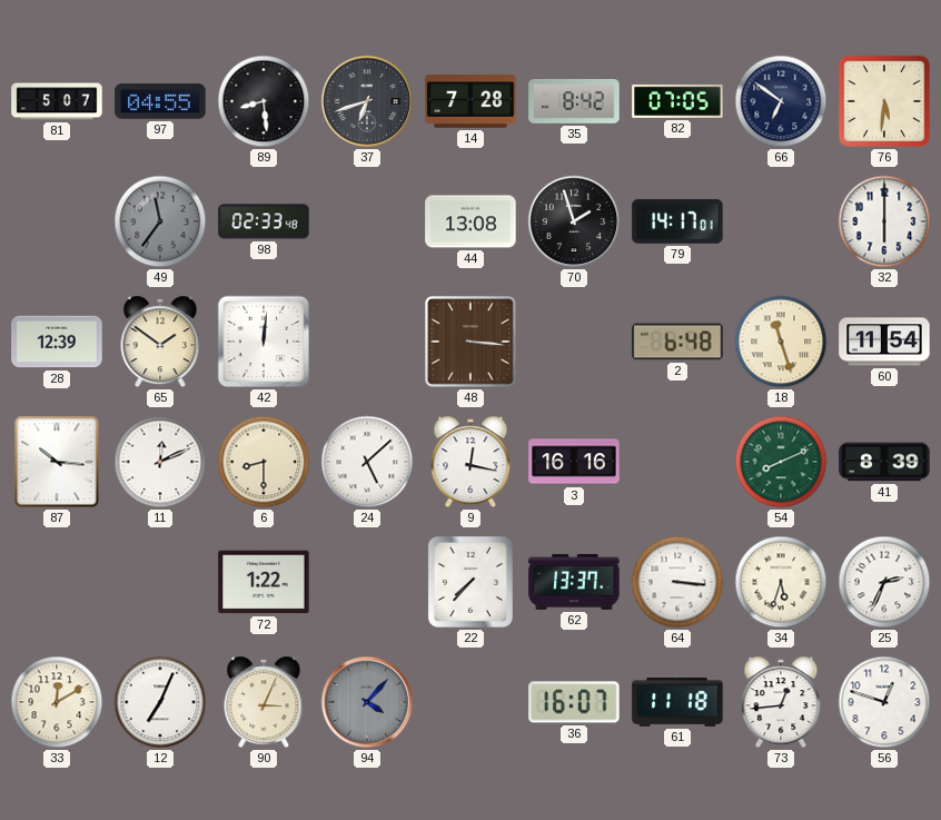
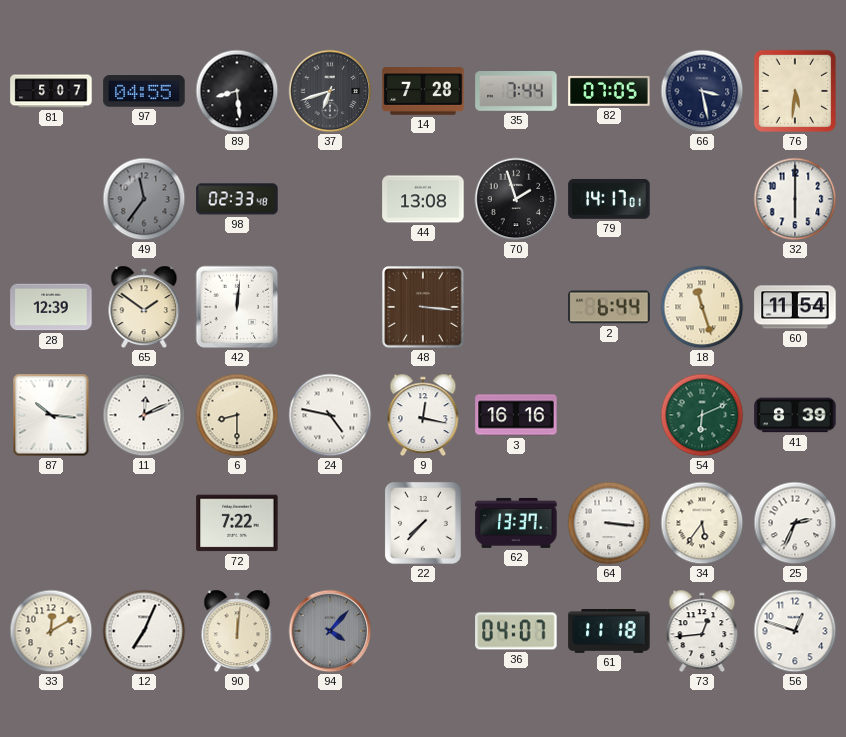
35: 8:42 -> 7:44
66: 6:51 -> 3:28
2: 6:48 -> 6:44
24: 5:08 -> 4:47
54: 8:11 -> 6:11
72: 1:22 -> 7:22
34: 5:33 -> 5:36
90: 3:04 -> 12:01
36: 16:07 -> 04:07
